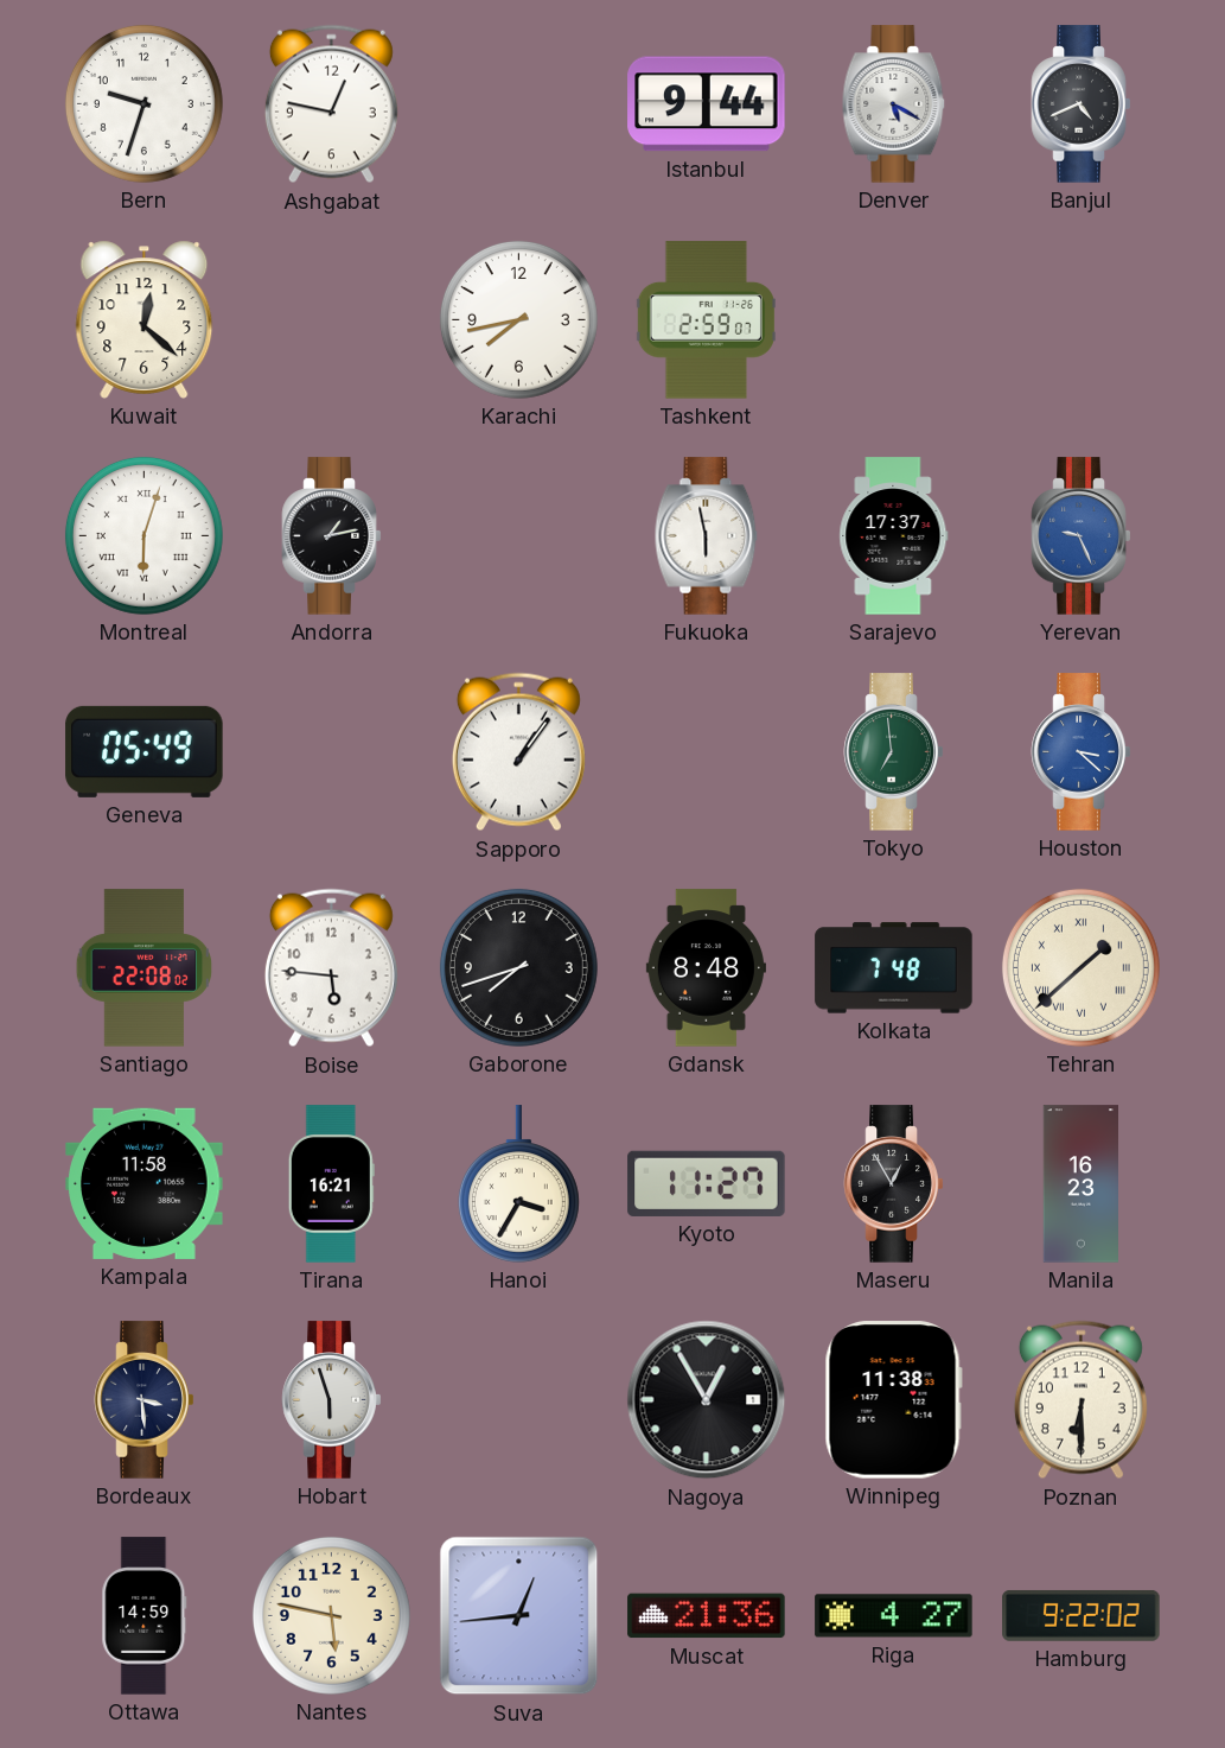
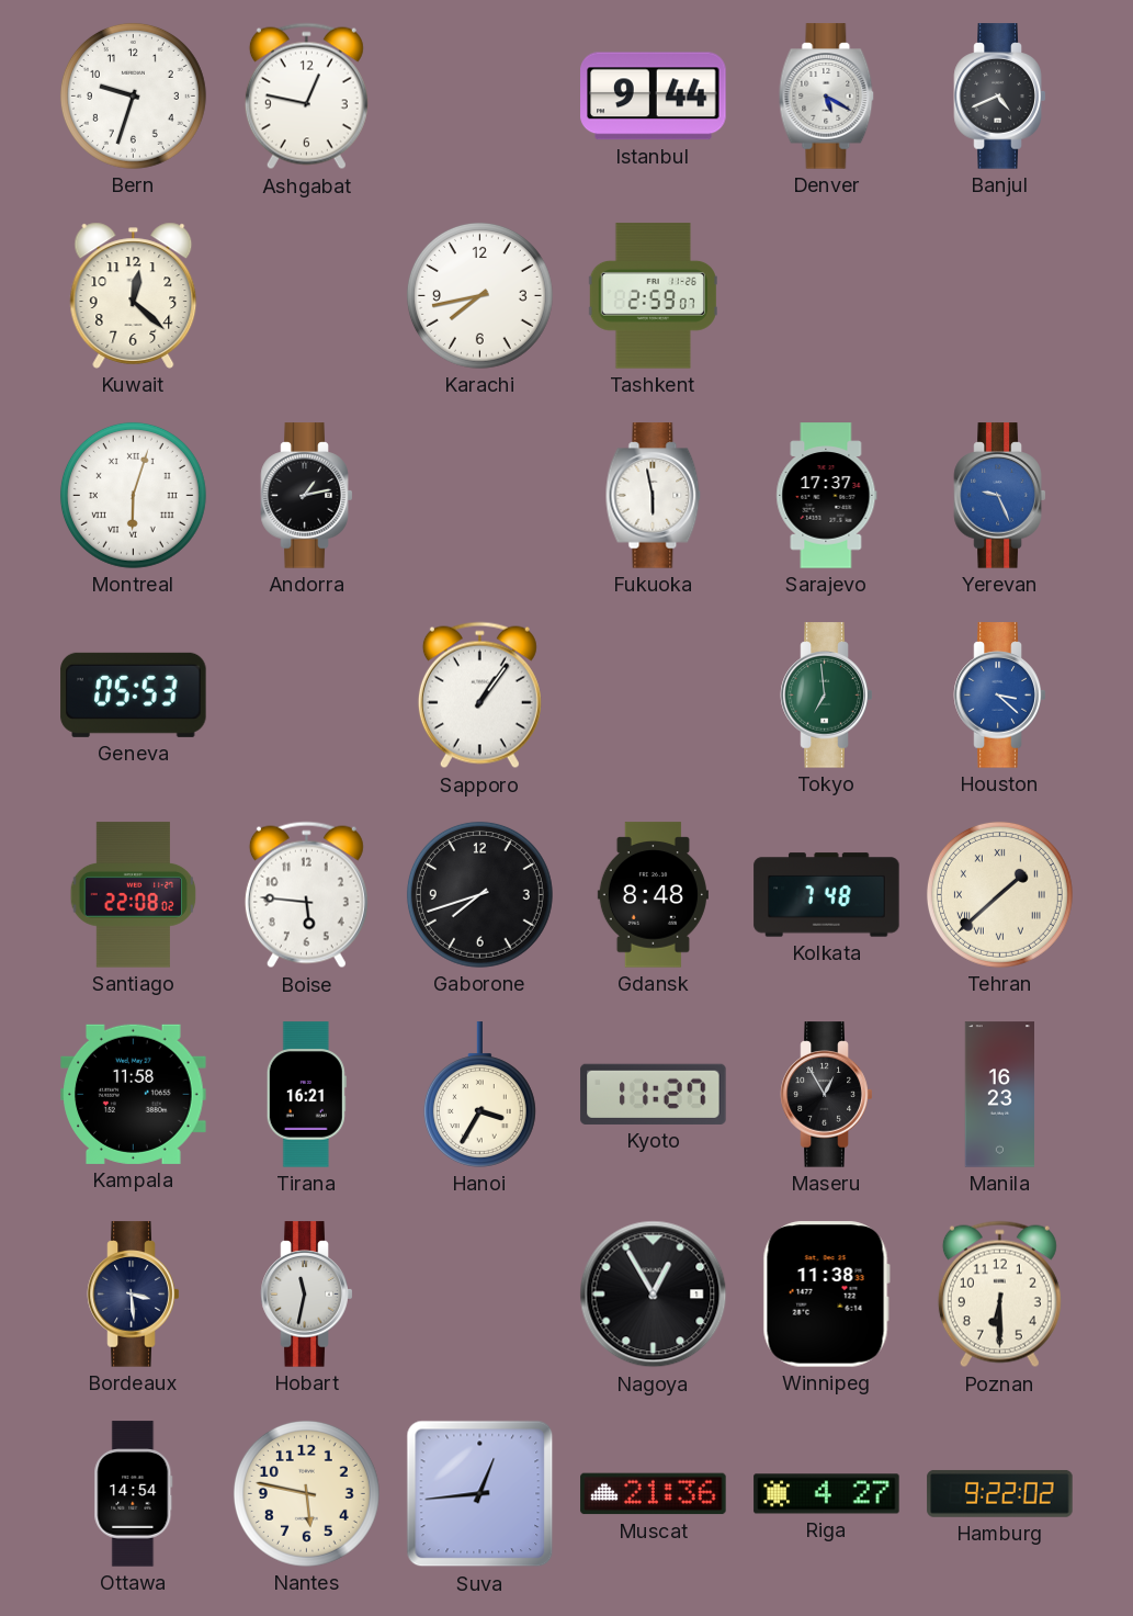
Geneva: 05:49 -> 05:53
Hobart: 5:57 -> 11:32
Ottawa: 14:59 -> 14:54
